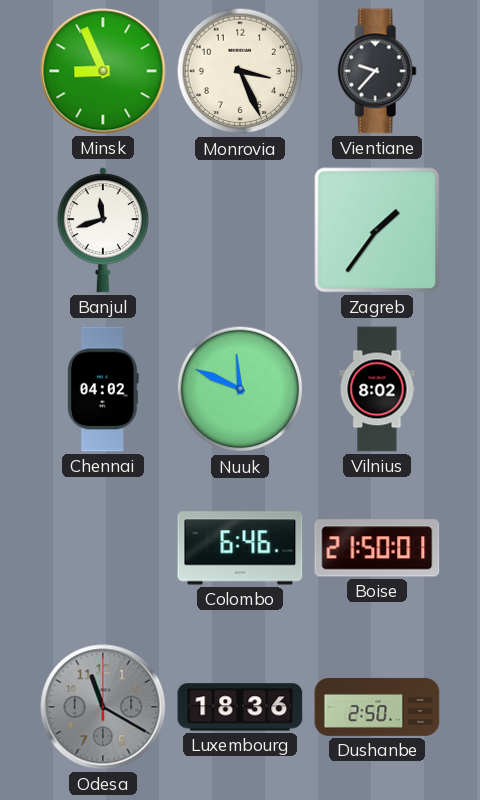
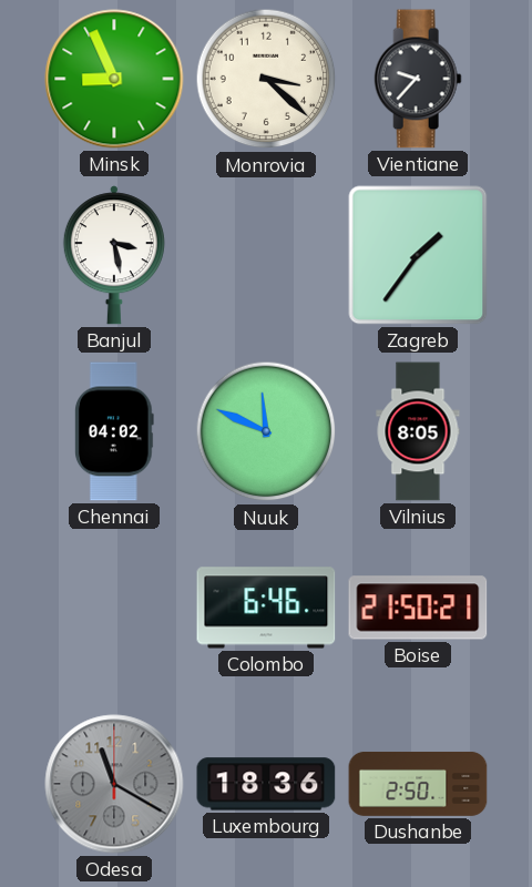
Monrovia: 3:26 -> 3:22
Banjul: 11:42 -> 3:28
Vilnius: 8:02 -> 8:05
Boise: 21:50:01 -> 21:50:21
